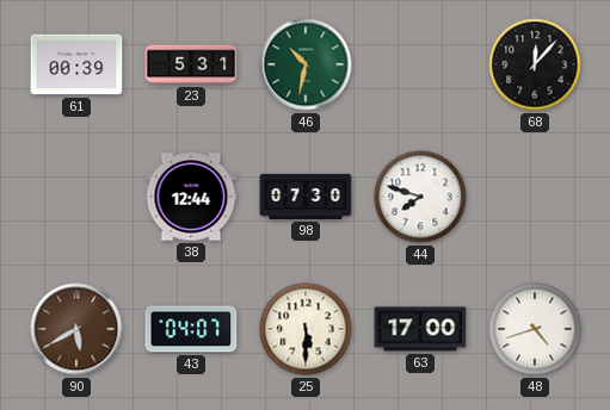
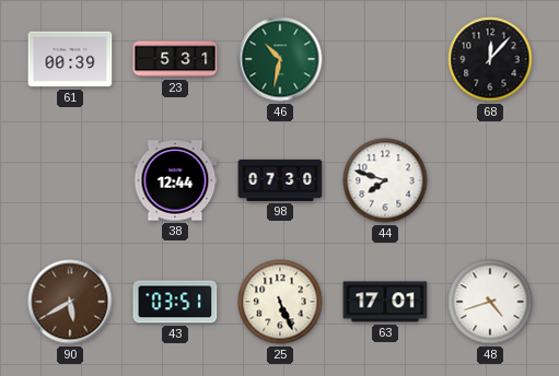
43: 04:07 -> 03:51
25: 5:30 -> 5:26
63: 17:00 -> 17:01
